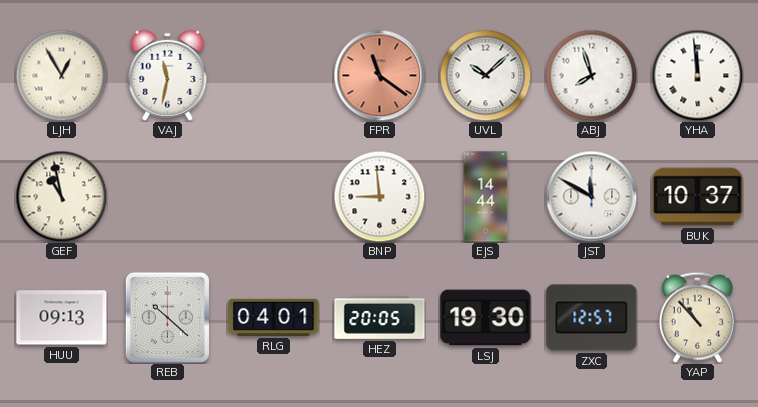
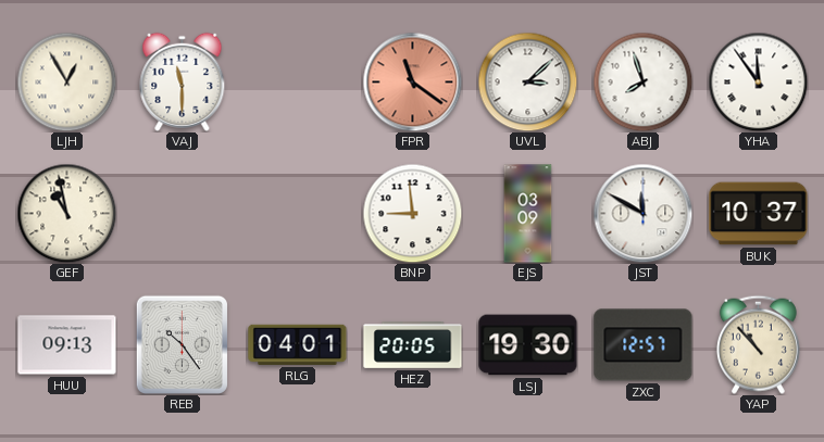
VAJ: 11:32 -> 11:30
UVL: 10:08 -> 3:08
YHA: 11:59 -> 11:54
EJS: 14:44 -> 03:09
REB: 10:22 -> 10:24
